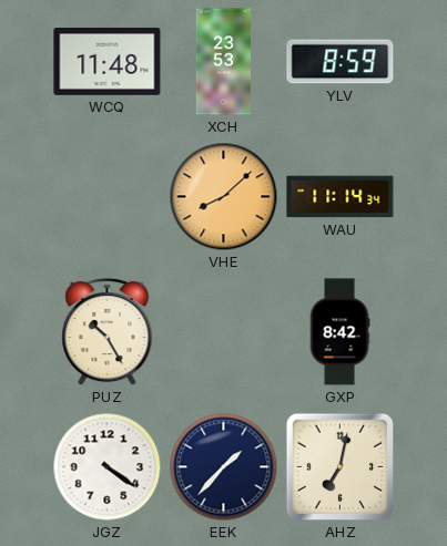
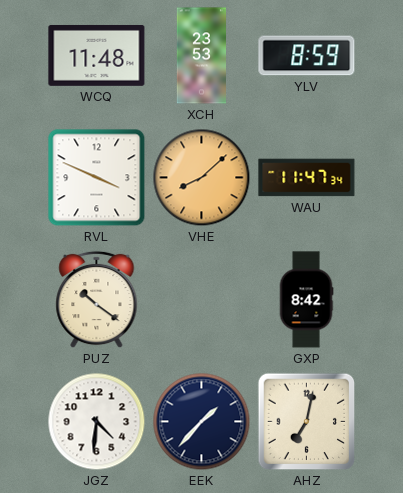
RVL: none -> 3:49
WAU: 11:14 -> 11:47
PUZ: 10:25 -> 10:21
JGZ: 4:21 -> 4:31
